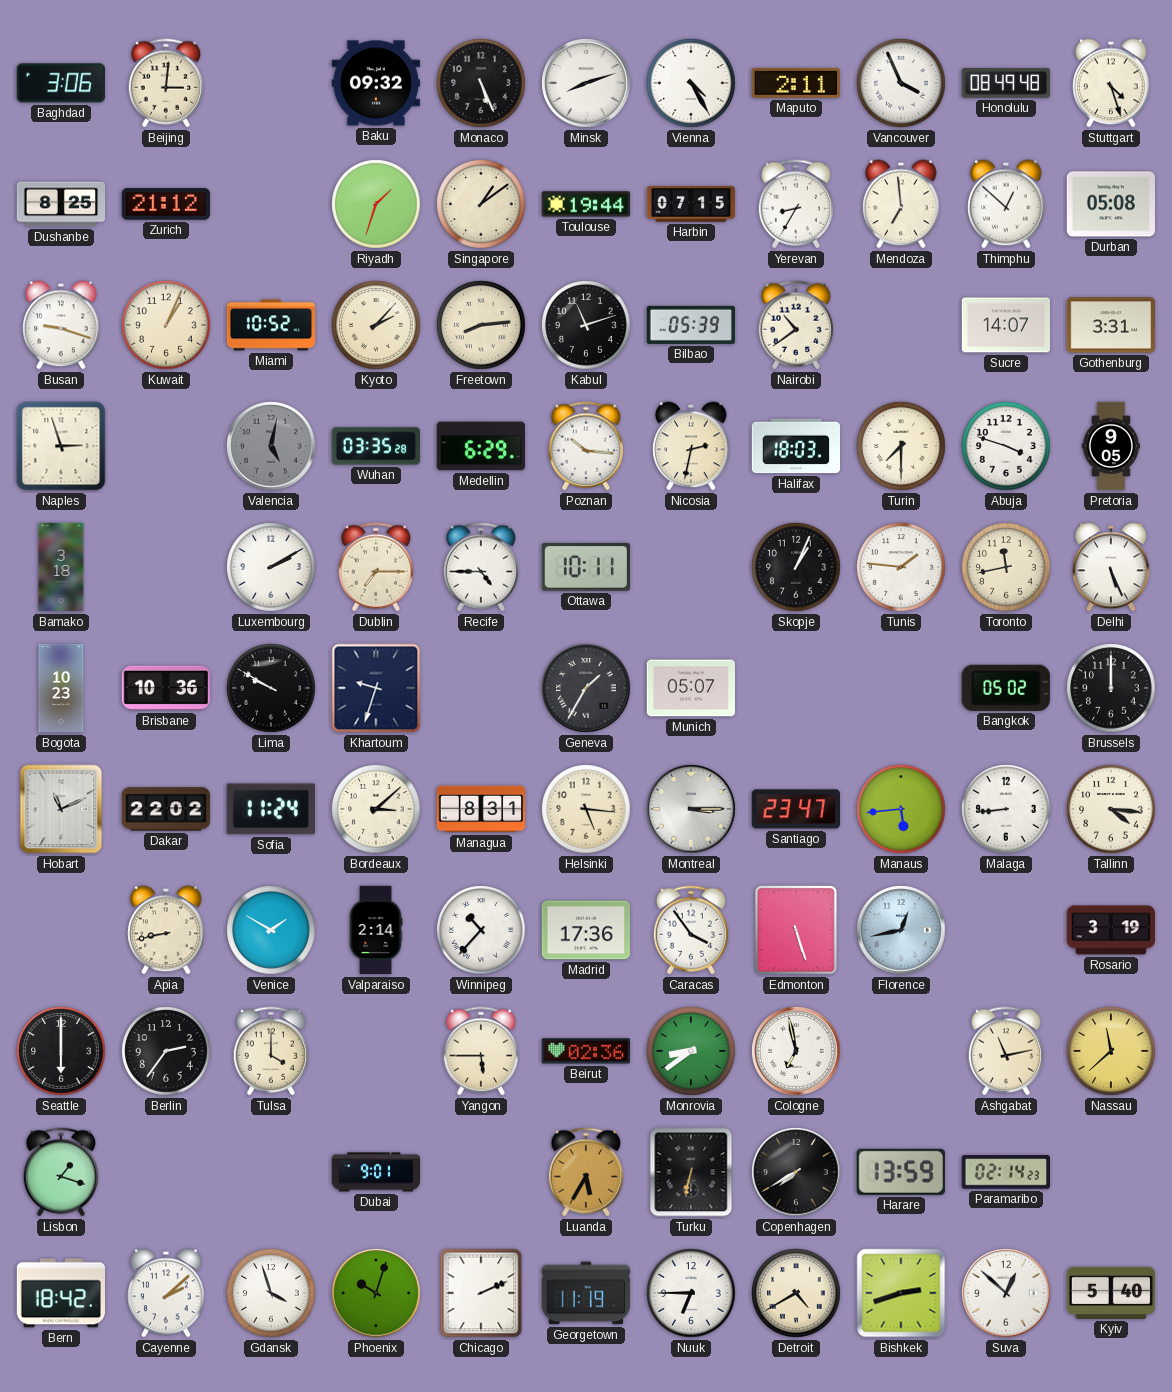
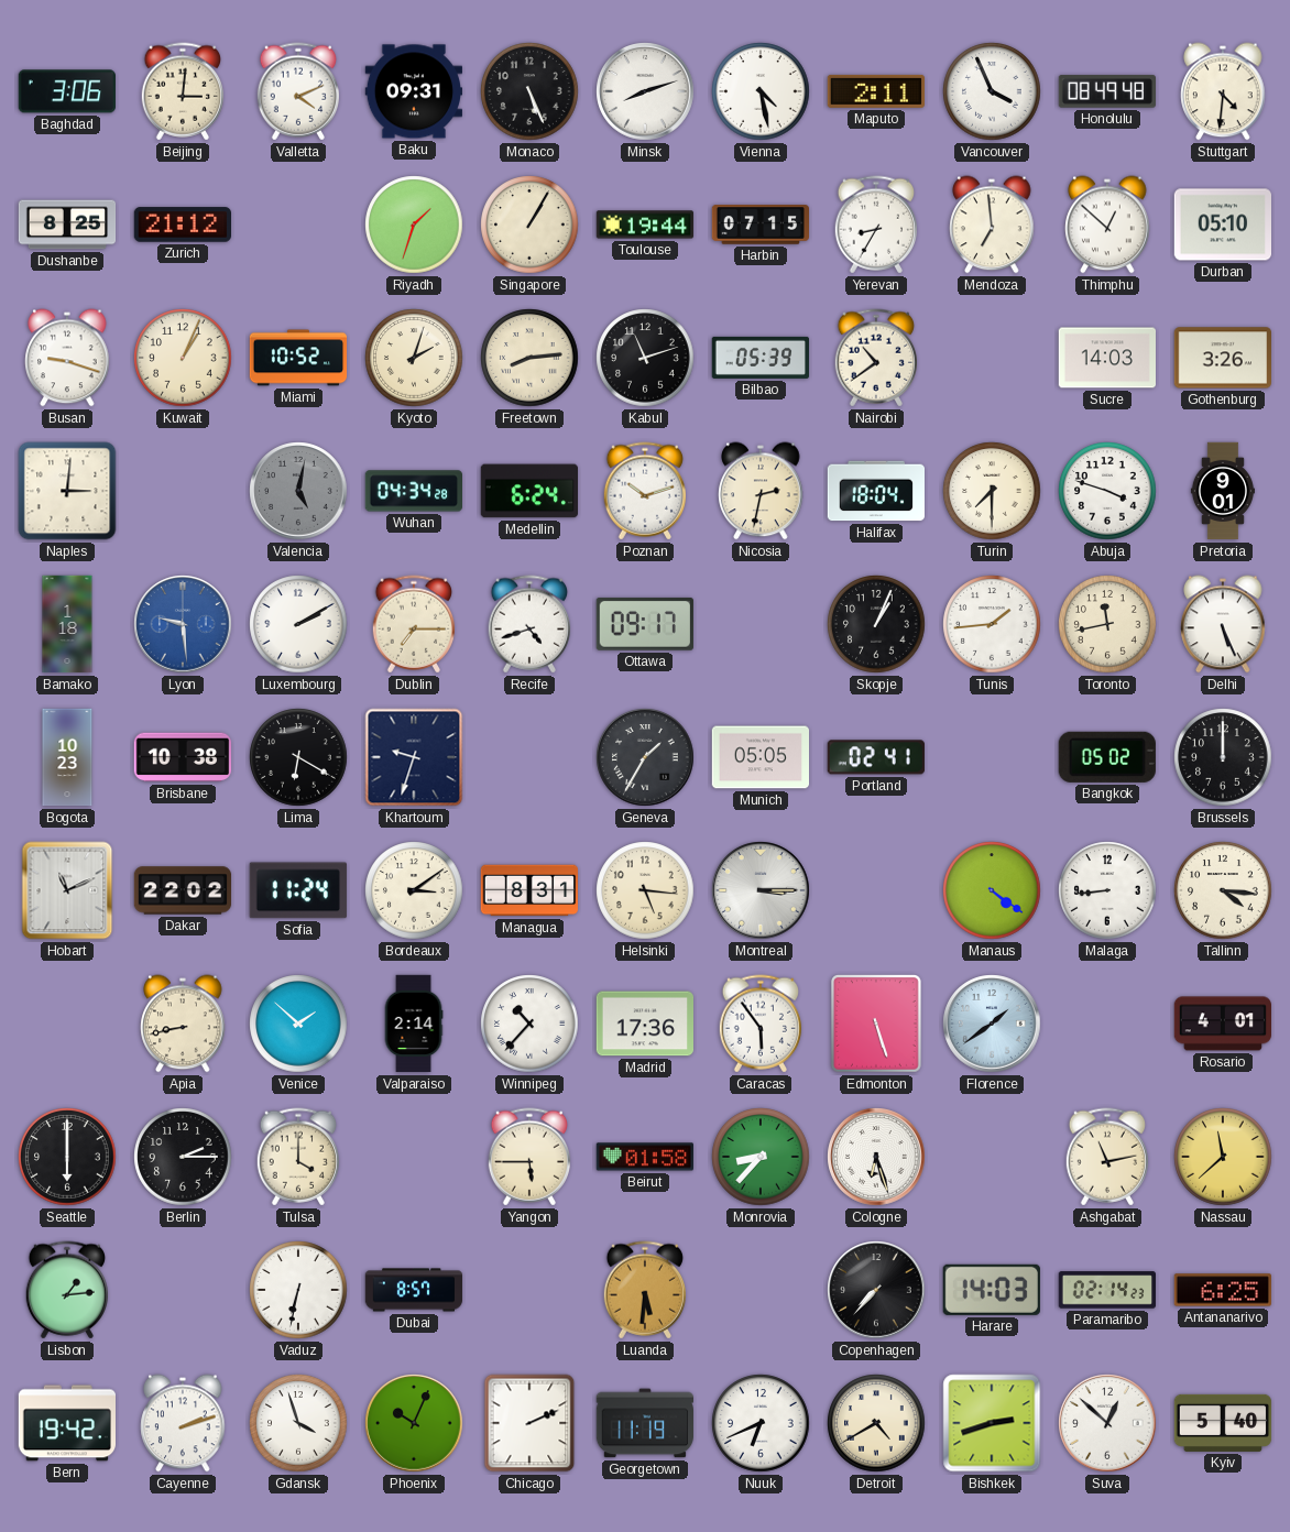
Valletta: none -> 4:11
Baku: 09:32 -> 09:31
Vienna: 4:25 -> 4:28
Stuttgart: 4:27 -> 4:31
Singapore: 1:09 -> 1:05
Durban: 05:08 -> 05:10
Kyoto: 2:07 -> 2:03
Sucre: 14:07 -> 14:03
Gothenburg: 3:31 -> 3:26
Naples: 2:57 -> 3:01
Wuhan: 03:35 -> 04:34
Medellin: 6:29 -> 6:24
Poznan: 10:16 -> 10:12
Halifax: 18:03 -> 18:04
Pretoria: 9:05 -> 9:01
Bamako: 3:18 -> 1:18
Lyon: none -> 9:29
Recife: 4:45 -> 4:42
Ottawa: 10:11 -> 09:17
Tunis: 1:46 -> 1:44
Brisbane: 10:36 -> 10:38
Lima: 9:50 -> 6:20
Munich: 05:07 -> 05:05
Portland: none -> 02:41
Bordeaux: 3:08 -> 3:09
Santiago: 23:47 -> none
Manaus: 5:44 -> 4:21
Venice: 1:50 -> 1:52
Caracas: 3:54 -> 5:54
Florence: 12:43 -> 1:39
Rosario: 3:19 -> 4:01
Berlin: 2:36 -> 2:15
Beirut: 02:36 -> 01:58
Monrovia: 8:39 -> 8:37
Cologne: 6:58 -> 6:27
Lisbon: 1:18 -> 1:14
Vaduz: none -> 6:32
Dubai: 9:01 -> 8:57
Luanda: 5:35 -> 5:31
Turku: 6:32 -> none
Copenhagen: 7:40 -> 7:37
Harare: 13:59 -> 14:03
Antananarivo: none -> 6:25
Bern: 18:42 -> 19:42
Cayenne: 2:08 -> 2:12
Phoenix: 10:03 -> 10:04
Nuuk: 6:45 -> 6:41
